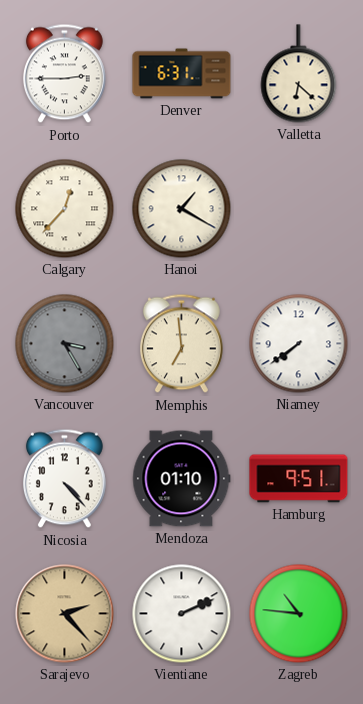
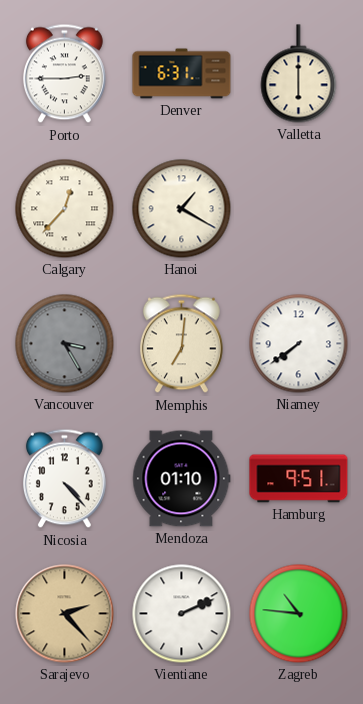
Valletta: 6:22 -> 6:00
Memphis: 6:59 -> 7:01
